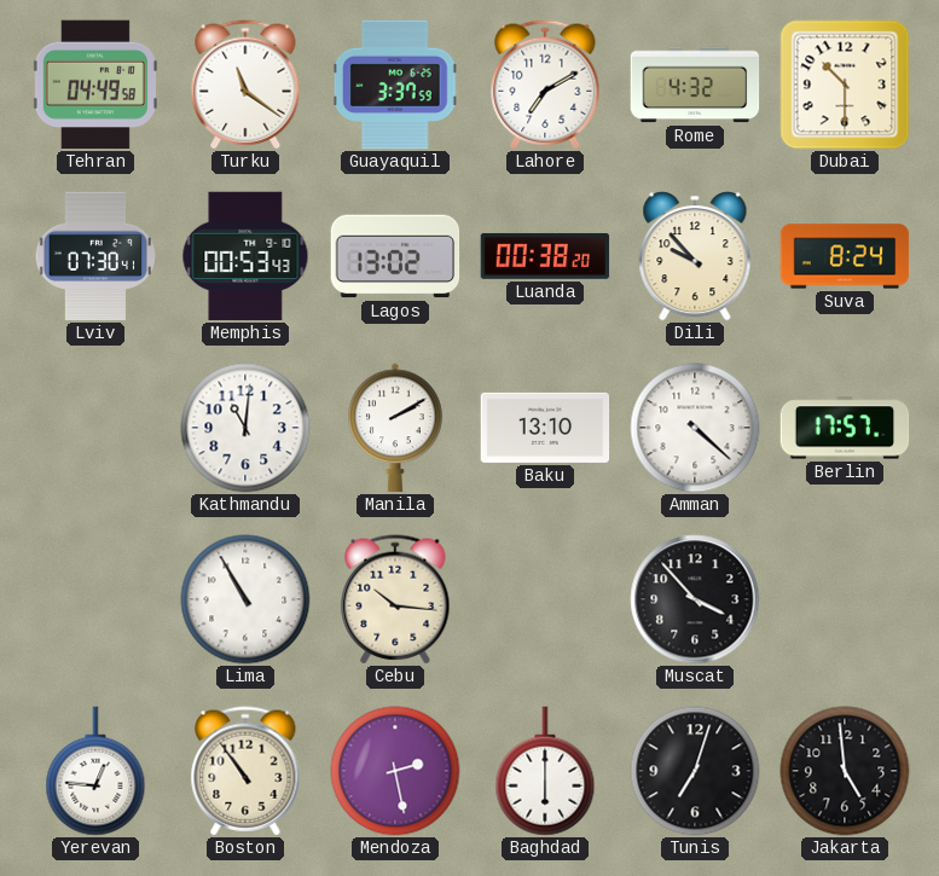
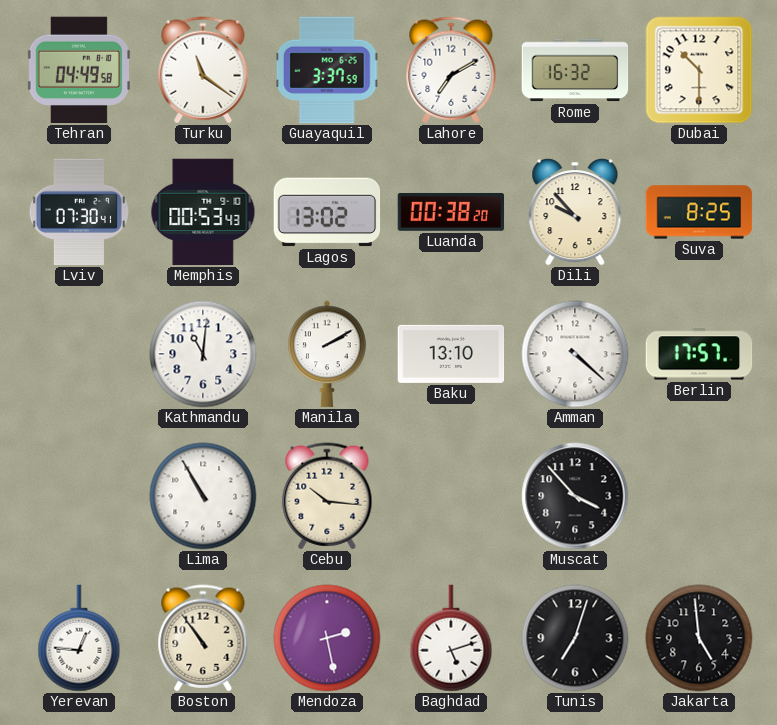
Rome: 4:32 -> 16:32
Suva: 8:24 -> 8:25
Baghdad: 6:00 -> 5:12
